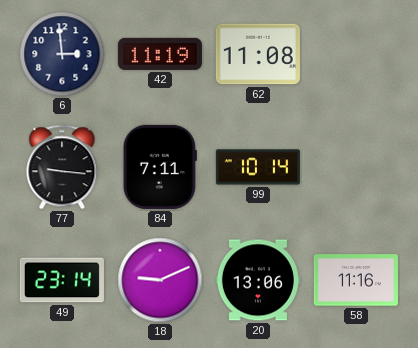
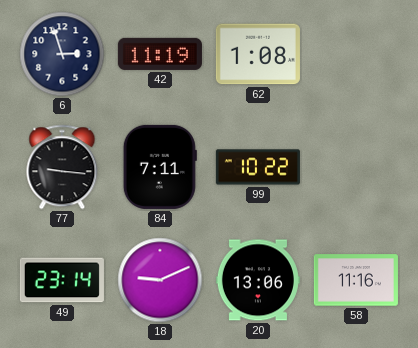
6: 2:59 -> 2:57
62: 11:08 -> 1:08
99: 10:14 -> 10:22
